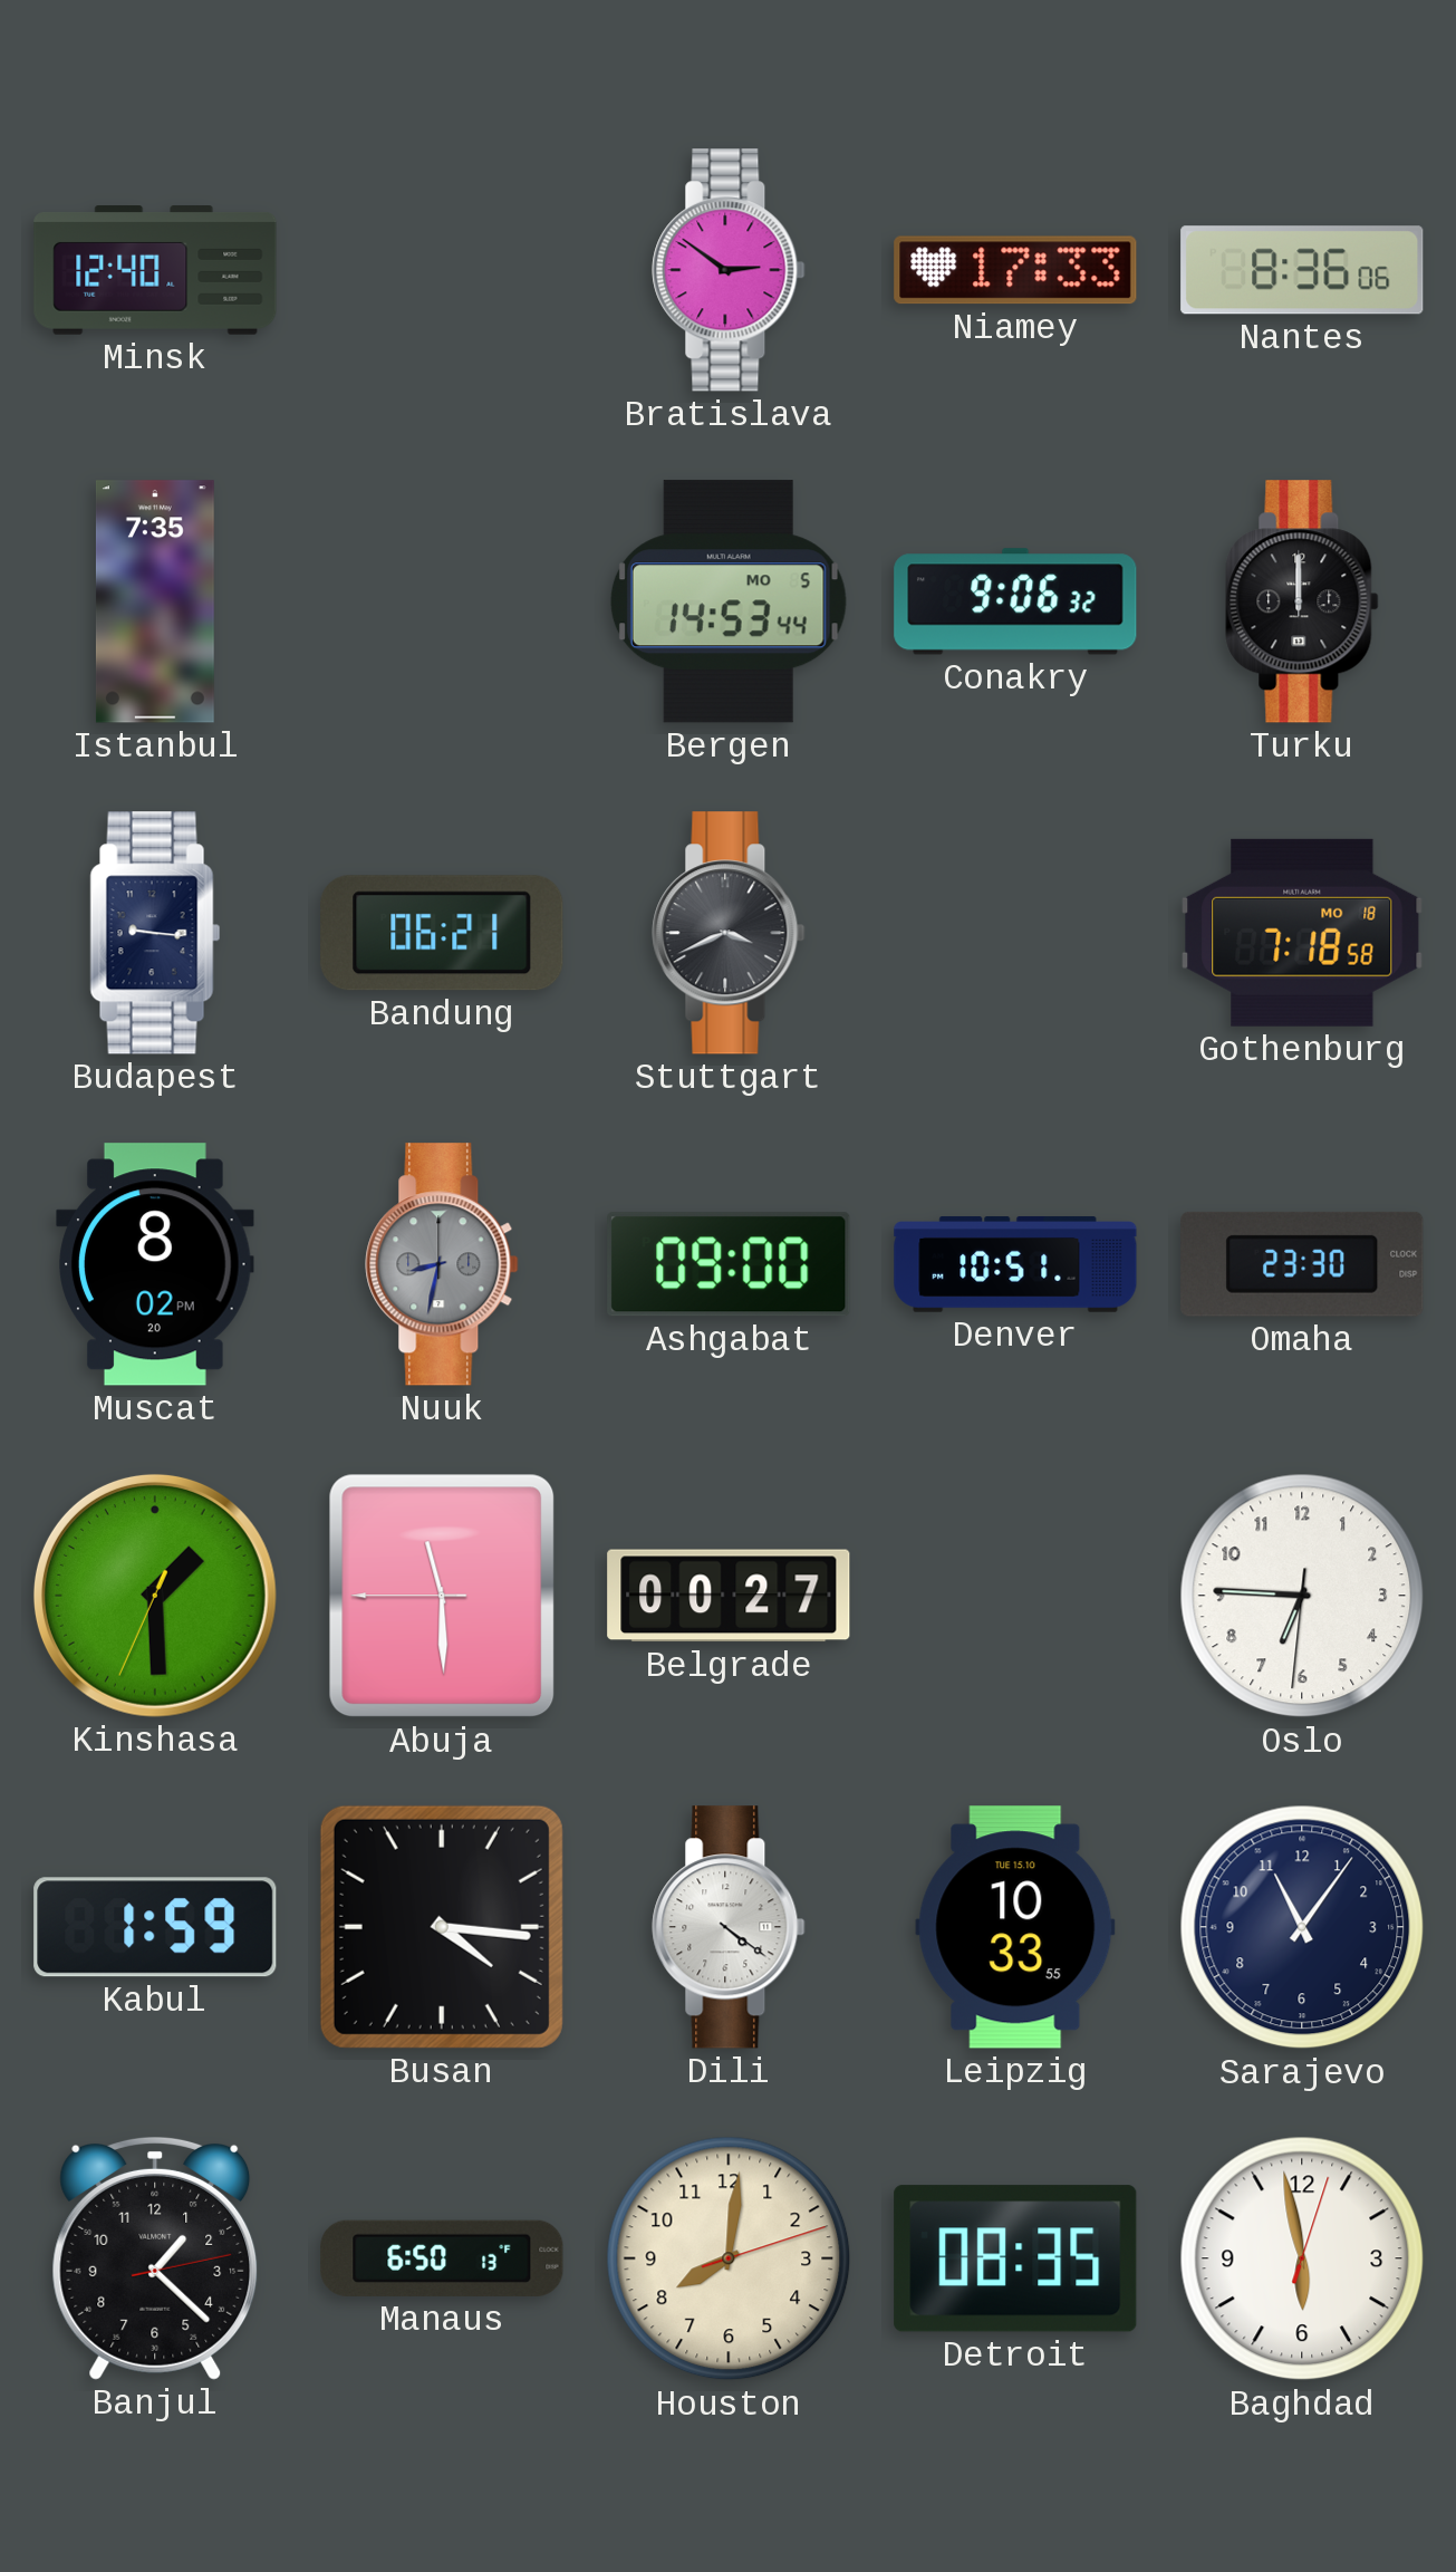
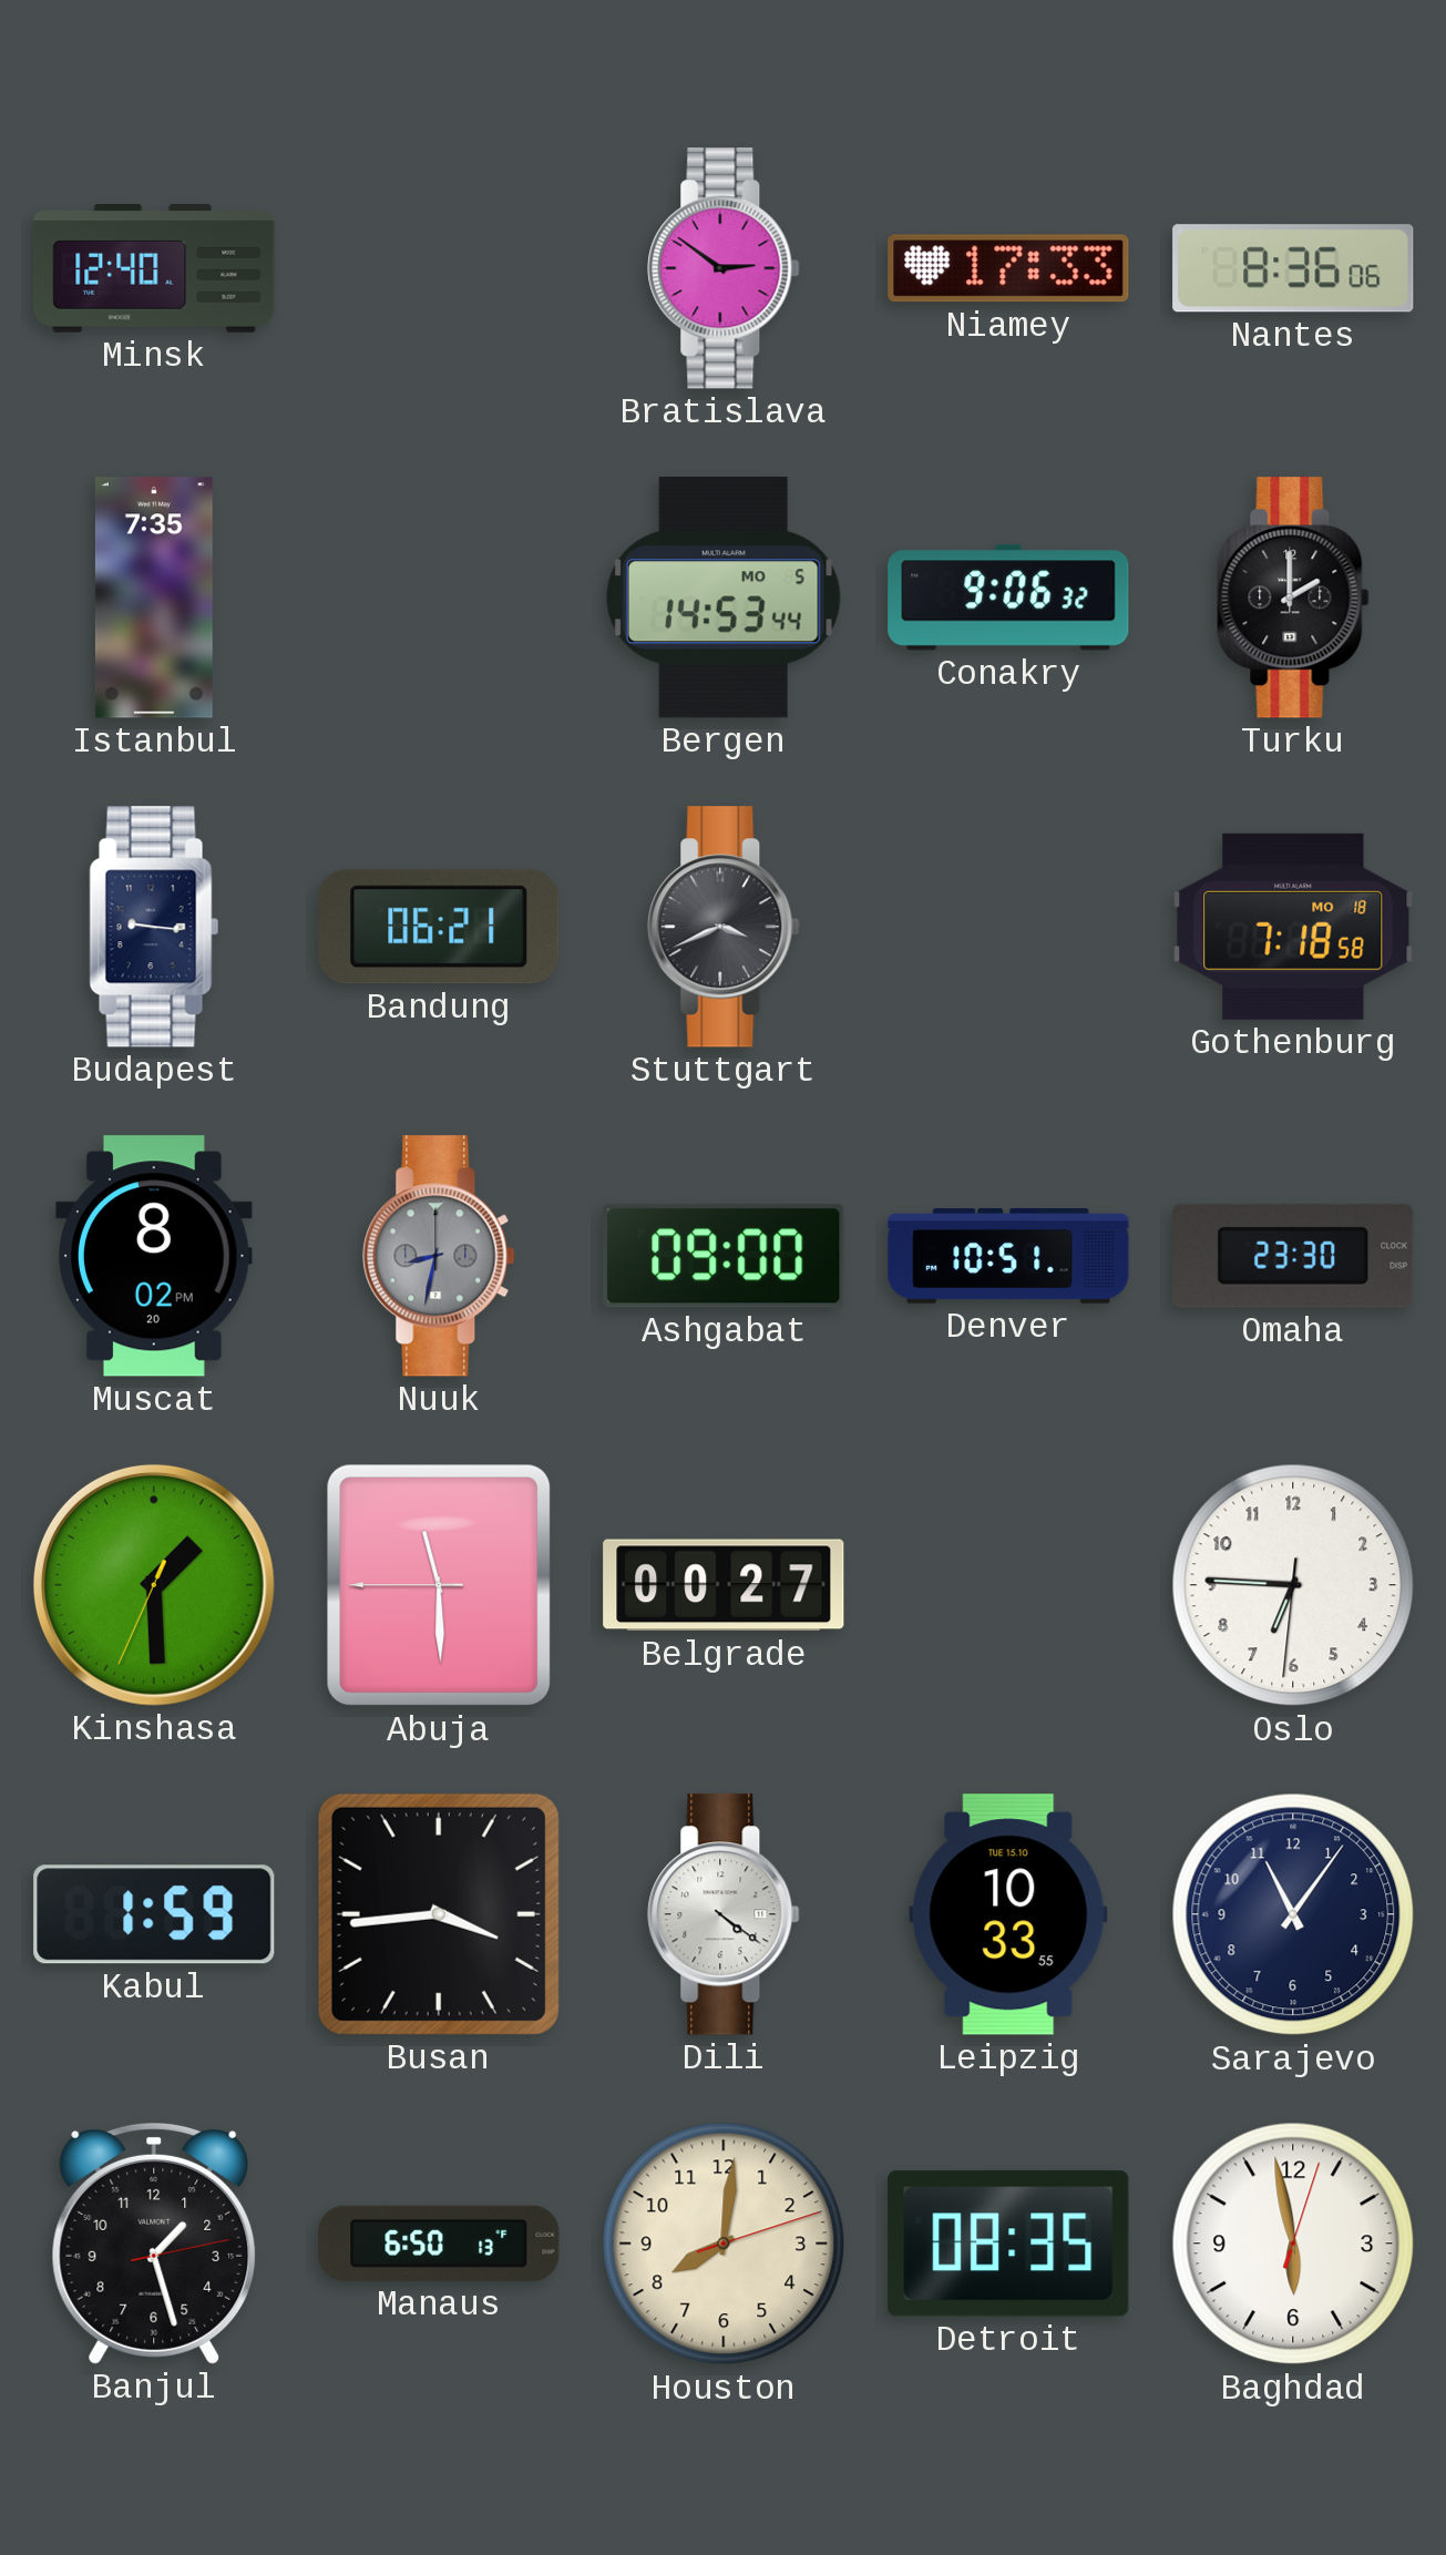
Turku: 12:00 -> 2:00
Busan: 4:16 -> 3:44
Banjul: 1:22 -> 1:27
